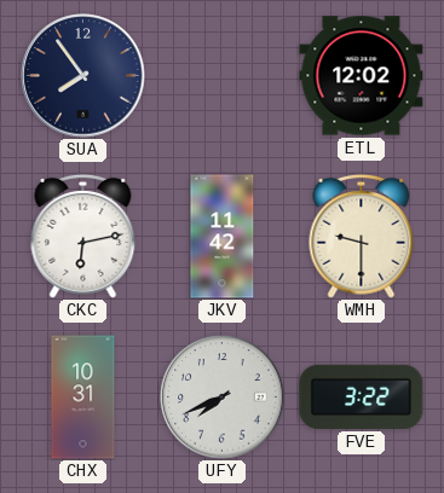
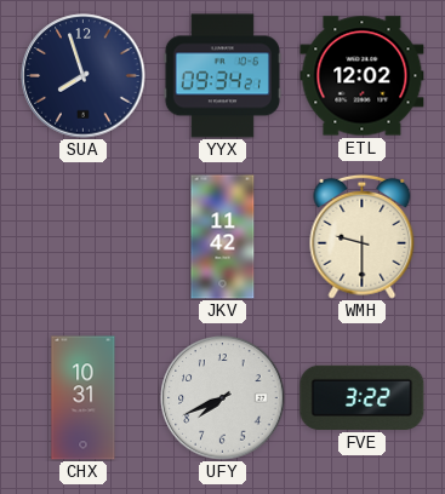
SUA: 7:54 -> 7:57
YYX: none -> 09:34
CKC: 6:13 -> none
